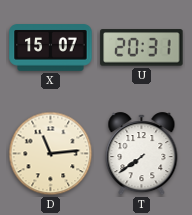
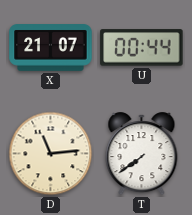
X: 15:07 -> 21:07
U: 20:31 -> 00:44
